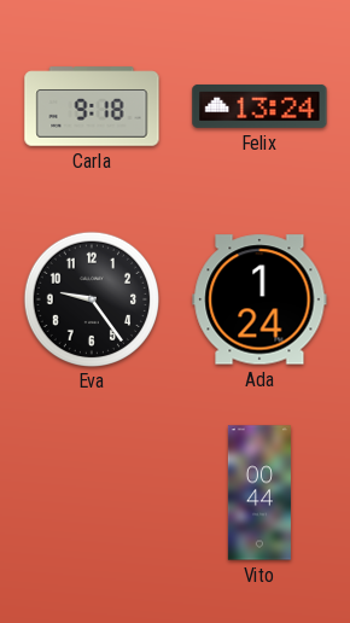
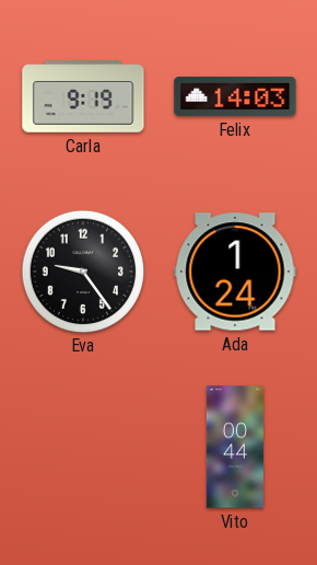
Carla: 9:18 -> 9:19
Felix: 13:24 -> 14:03
